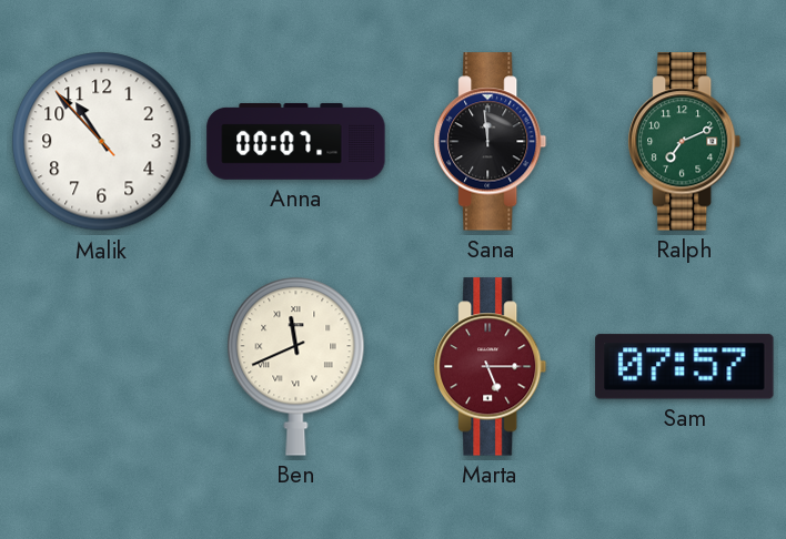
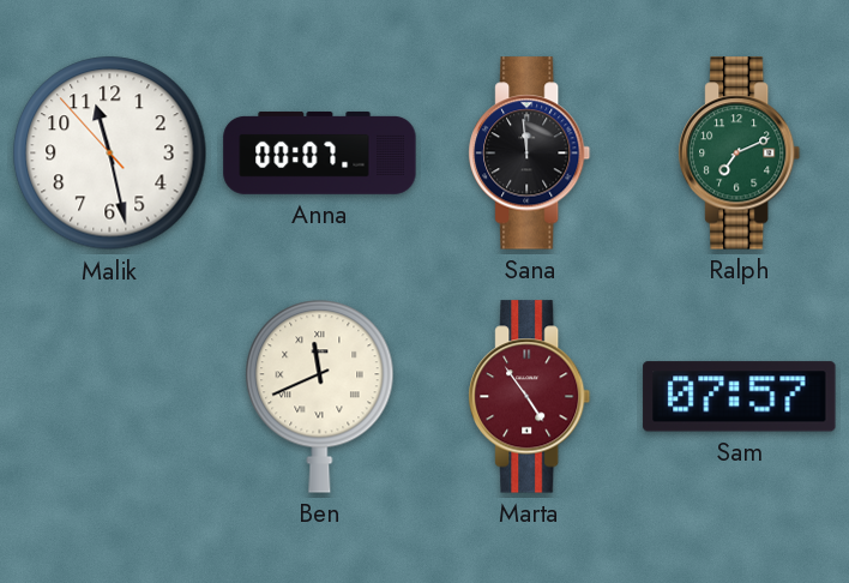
Malik: 10:52 -> 11:27
Marta: 5:15 -> 4:54
